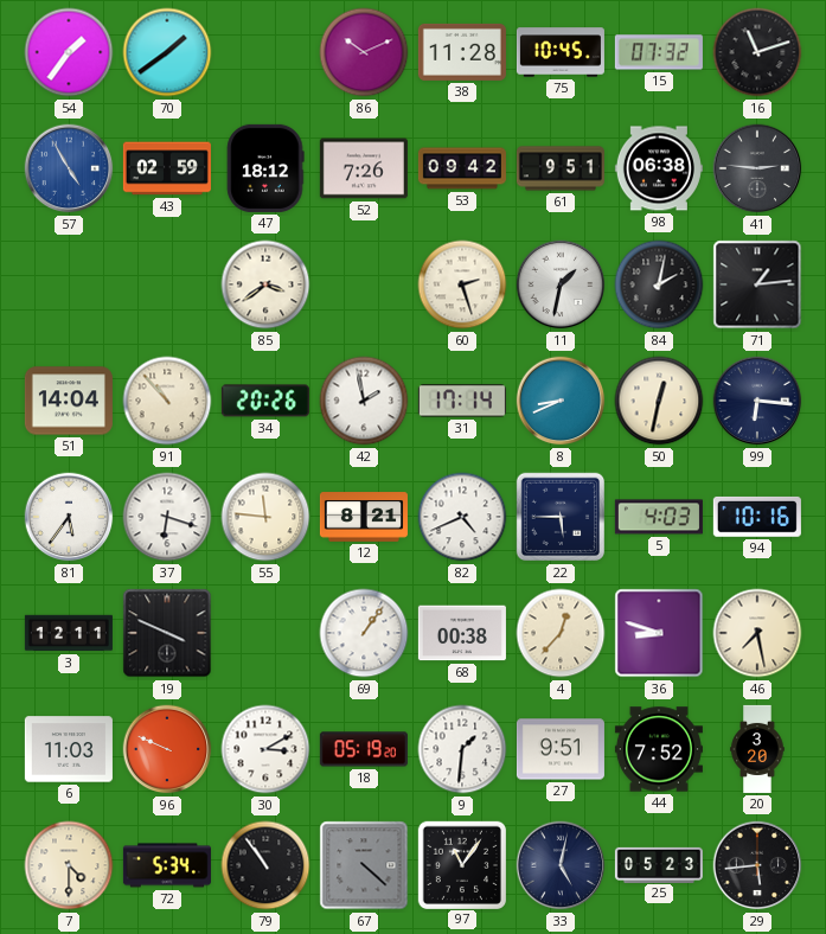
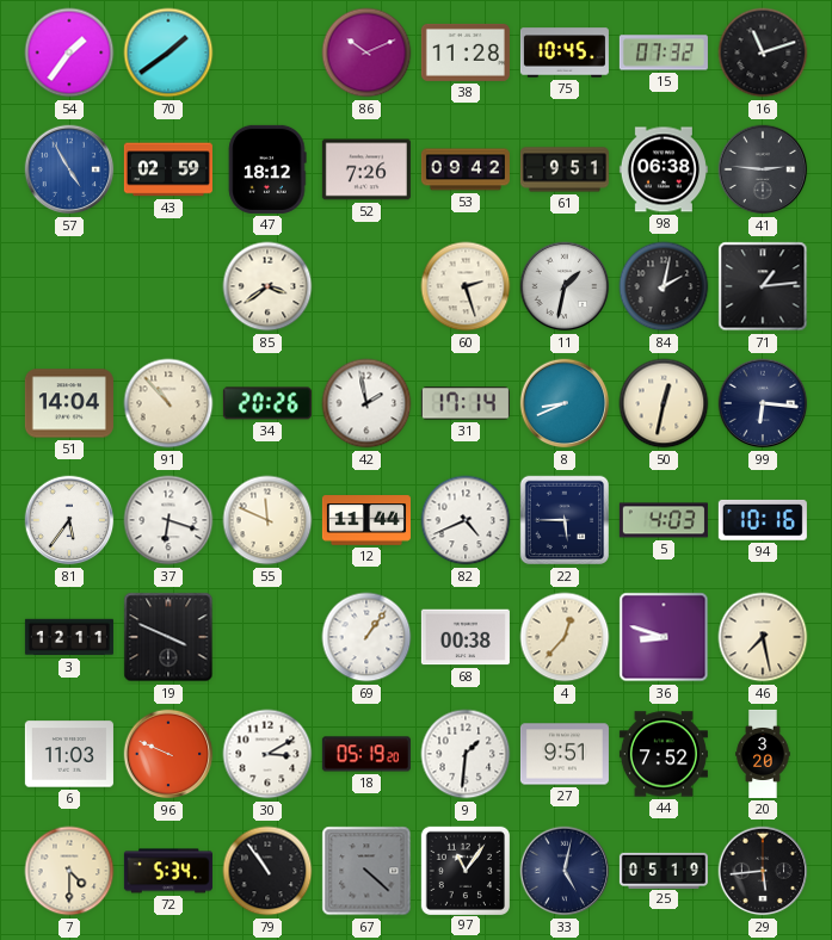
55: 11:46 -> 11:49
12: 8:21 -> 11:44
25: 05:23 -> 05:19
